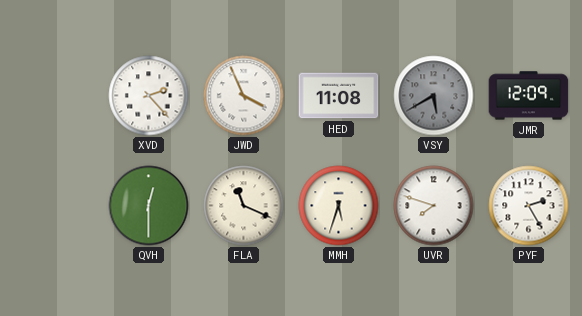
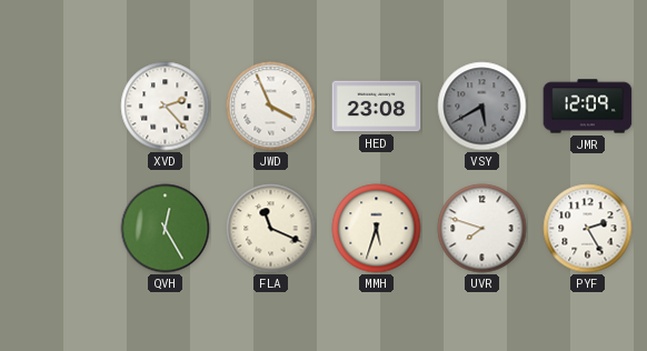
HED: 11:08 -> 23:08
QVH: 12:30 -> 12:25
